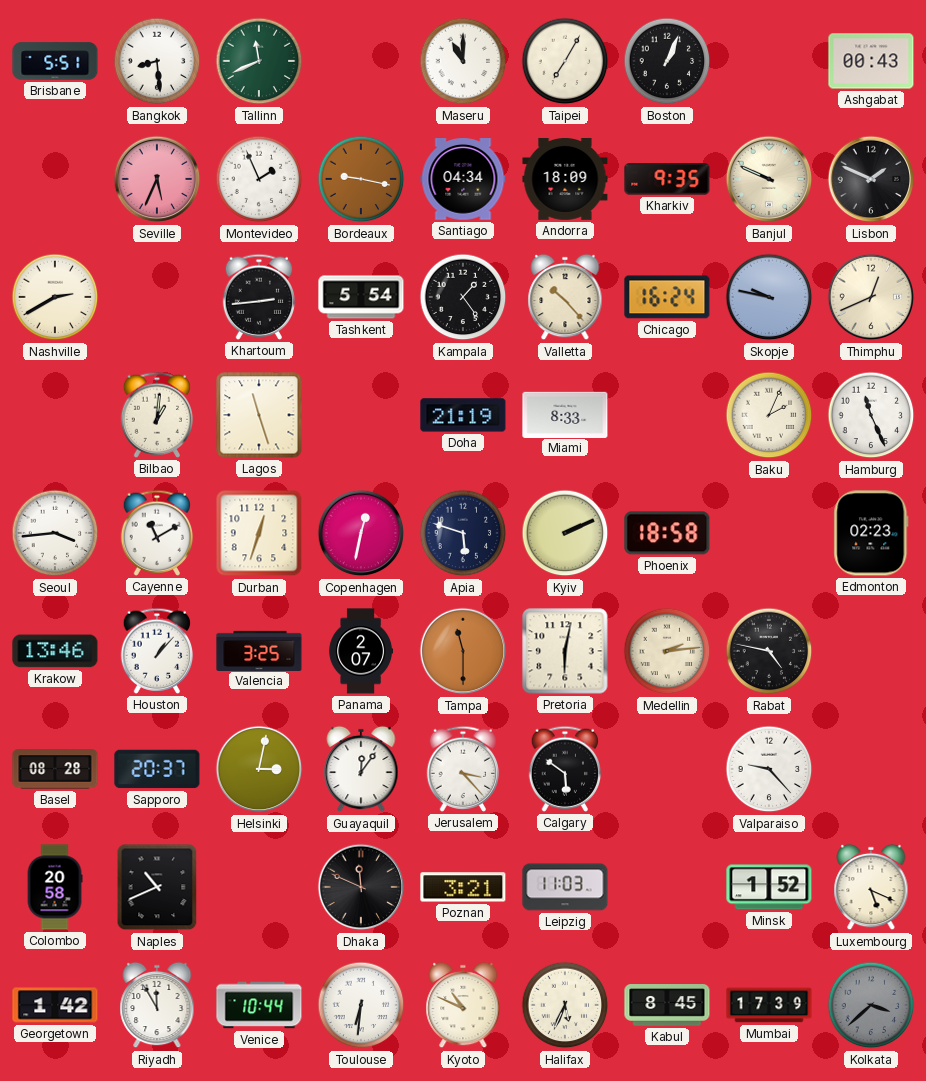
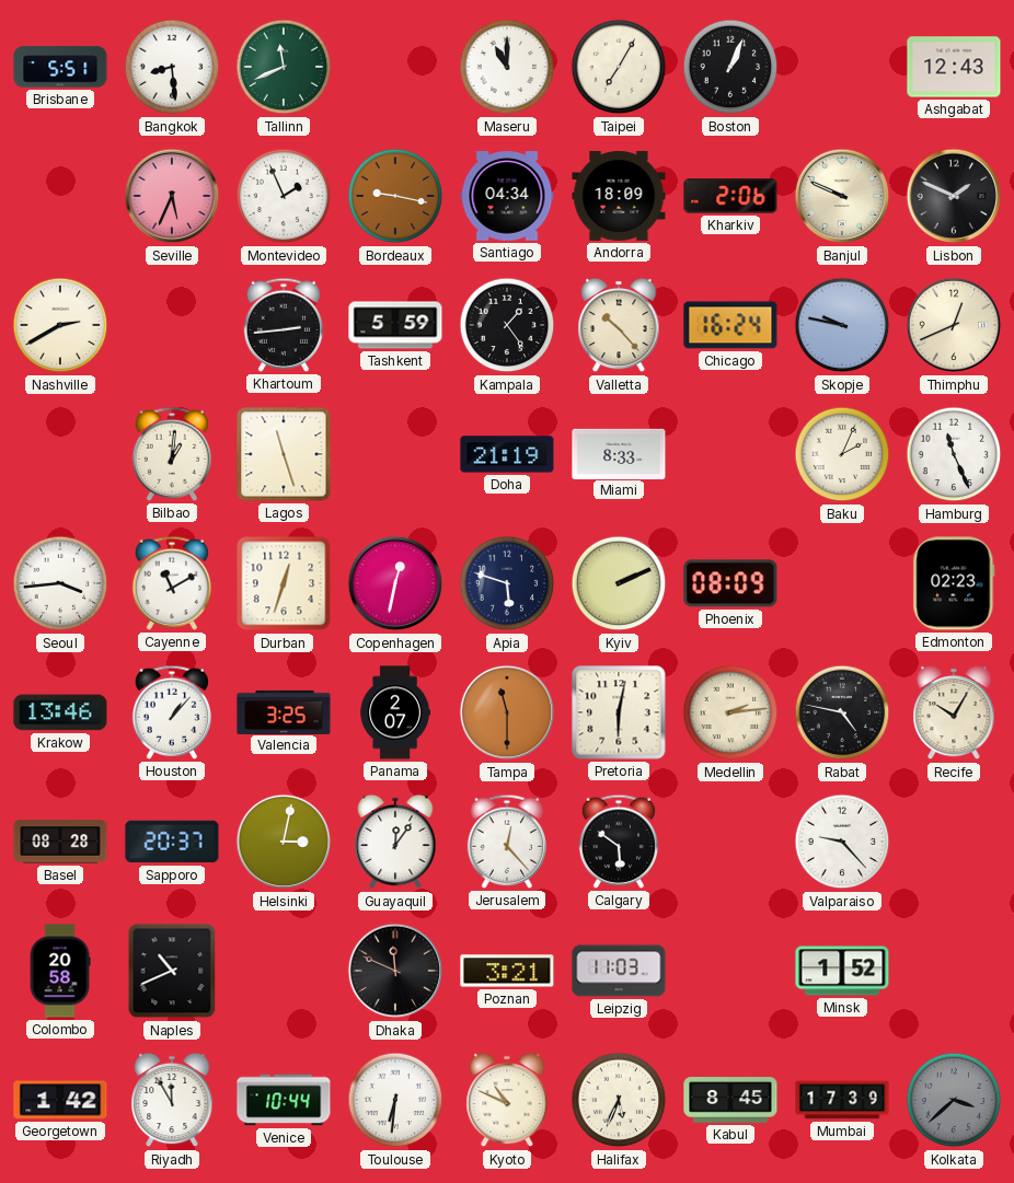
Ashgabat: 00:43 -> 12:43
Kharkiv: 9:35 -> 2:06
Tashkent: 5:54 -> 5:59
Phoenix: 18:58 -> 08:09
Recife: none -> 10:05
Jerusalem: 3:23 -> 12:23
Luxembourg: 5:19 -> none
